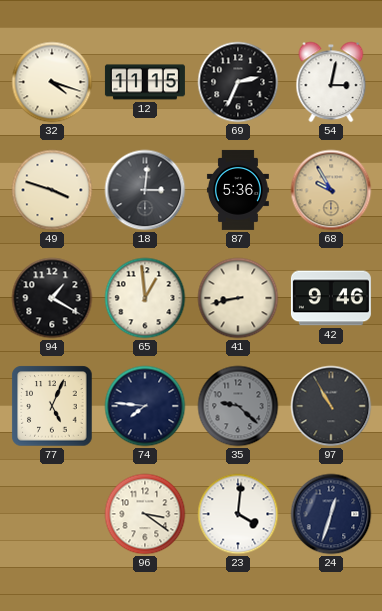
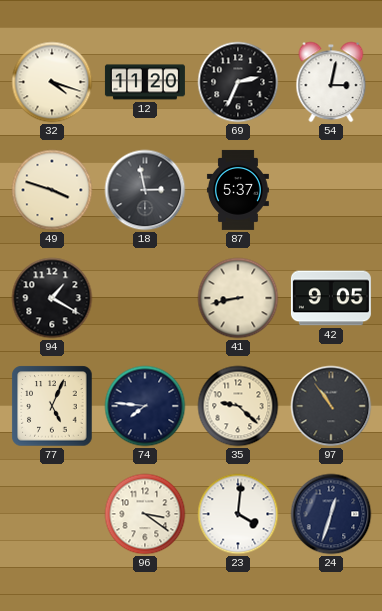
12: 11:15 -> 11:20
18: 3:01 -> 2:58
87: 5:36 -> 5:37
68: 9:55 -> none
65: 12:59 -> none
42: 9:46 -> 9:05
35 dial: grey -> cream
97: 10:55 -> 10:54
